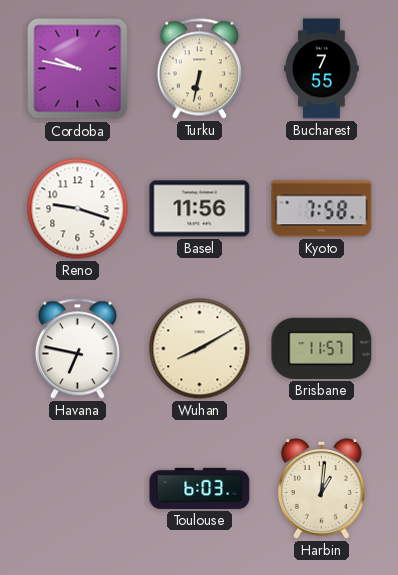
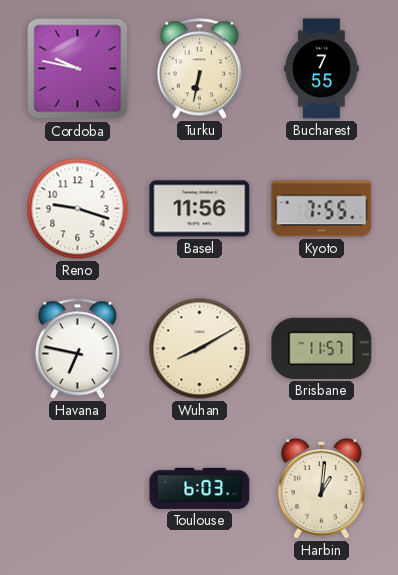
Kyoto: 7:58 -> 7:55
